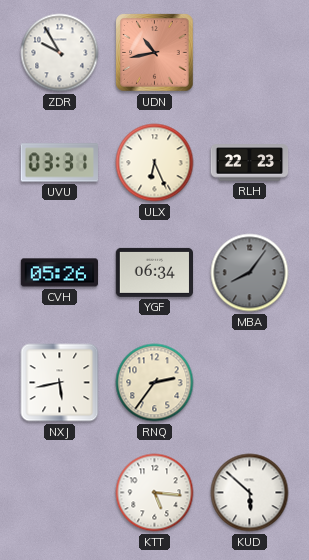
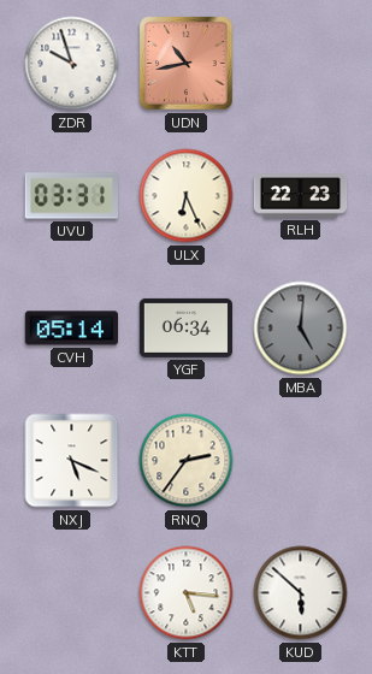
ZDR: 9:55 -> 9:57
CVH: 05:26 -> 05:14
MBA: 8:06 -> 5:01
NXJ: 5:43 -> 5:19
